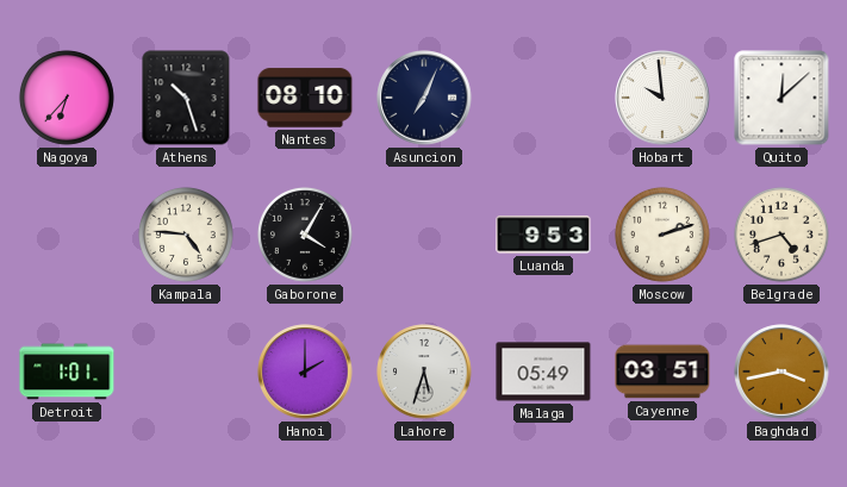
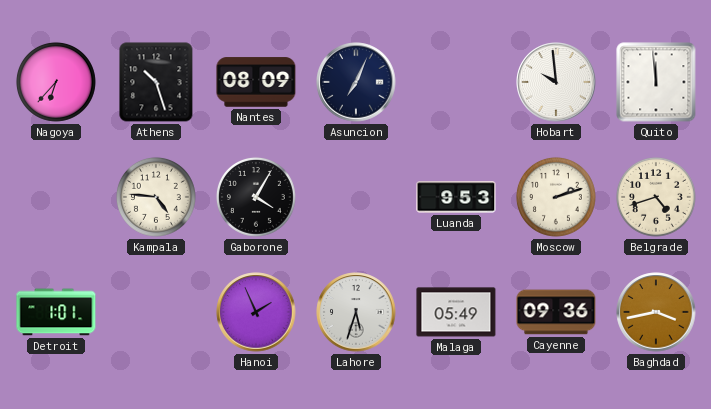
Nantes: 08:10 -> 08:09
Quito: 12:08 -> 11:59
Hanoi: 2:00 -> 1:56
Cayenne: 03:51 -> 09:36
